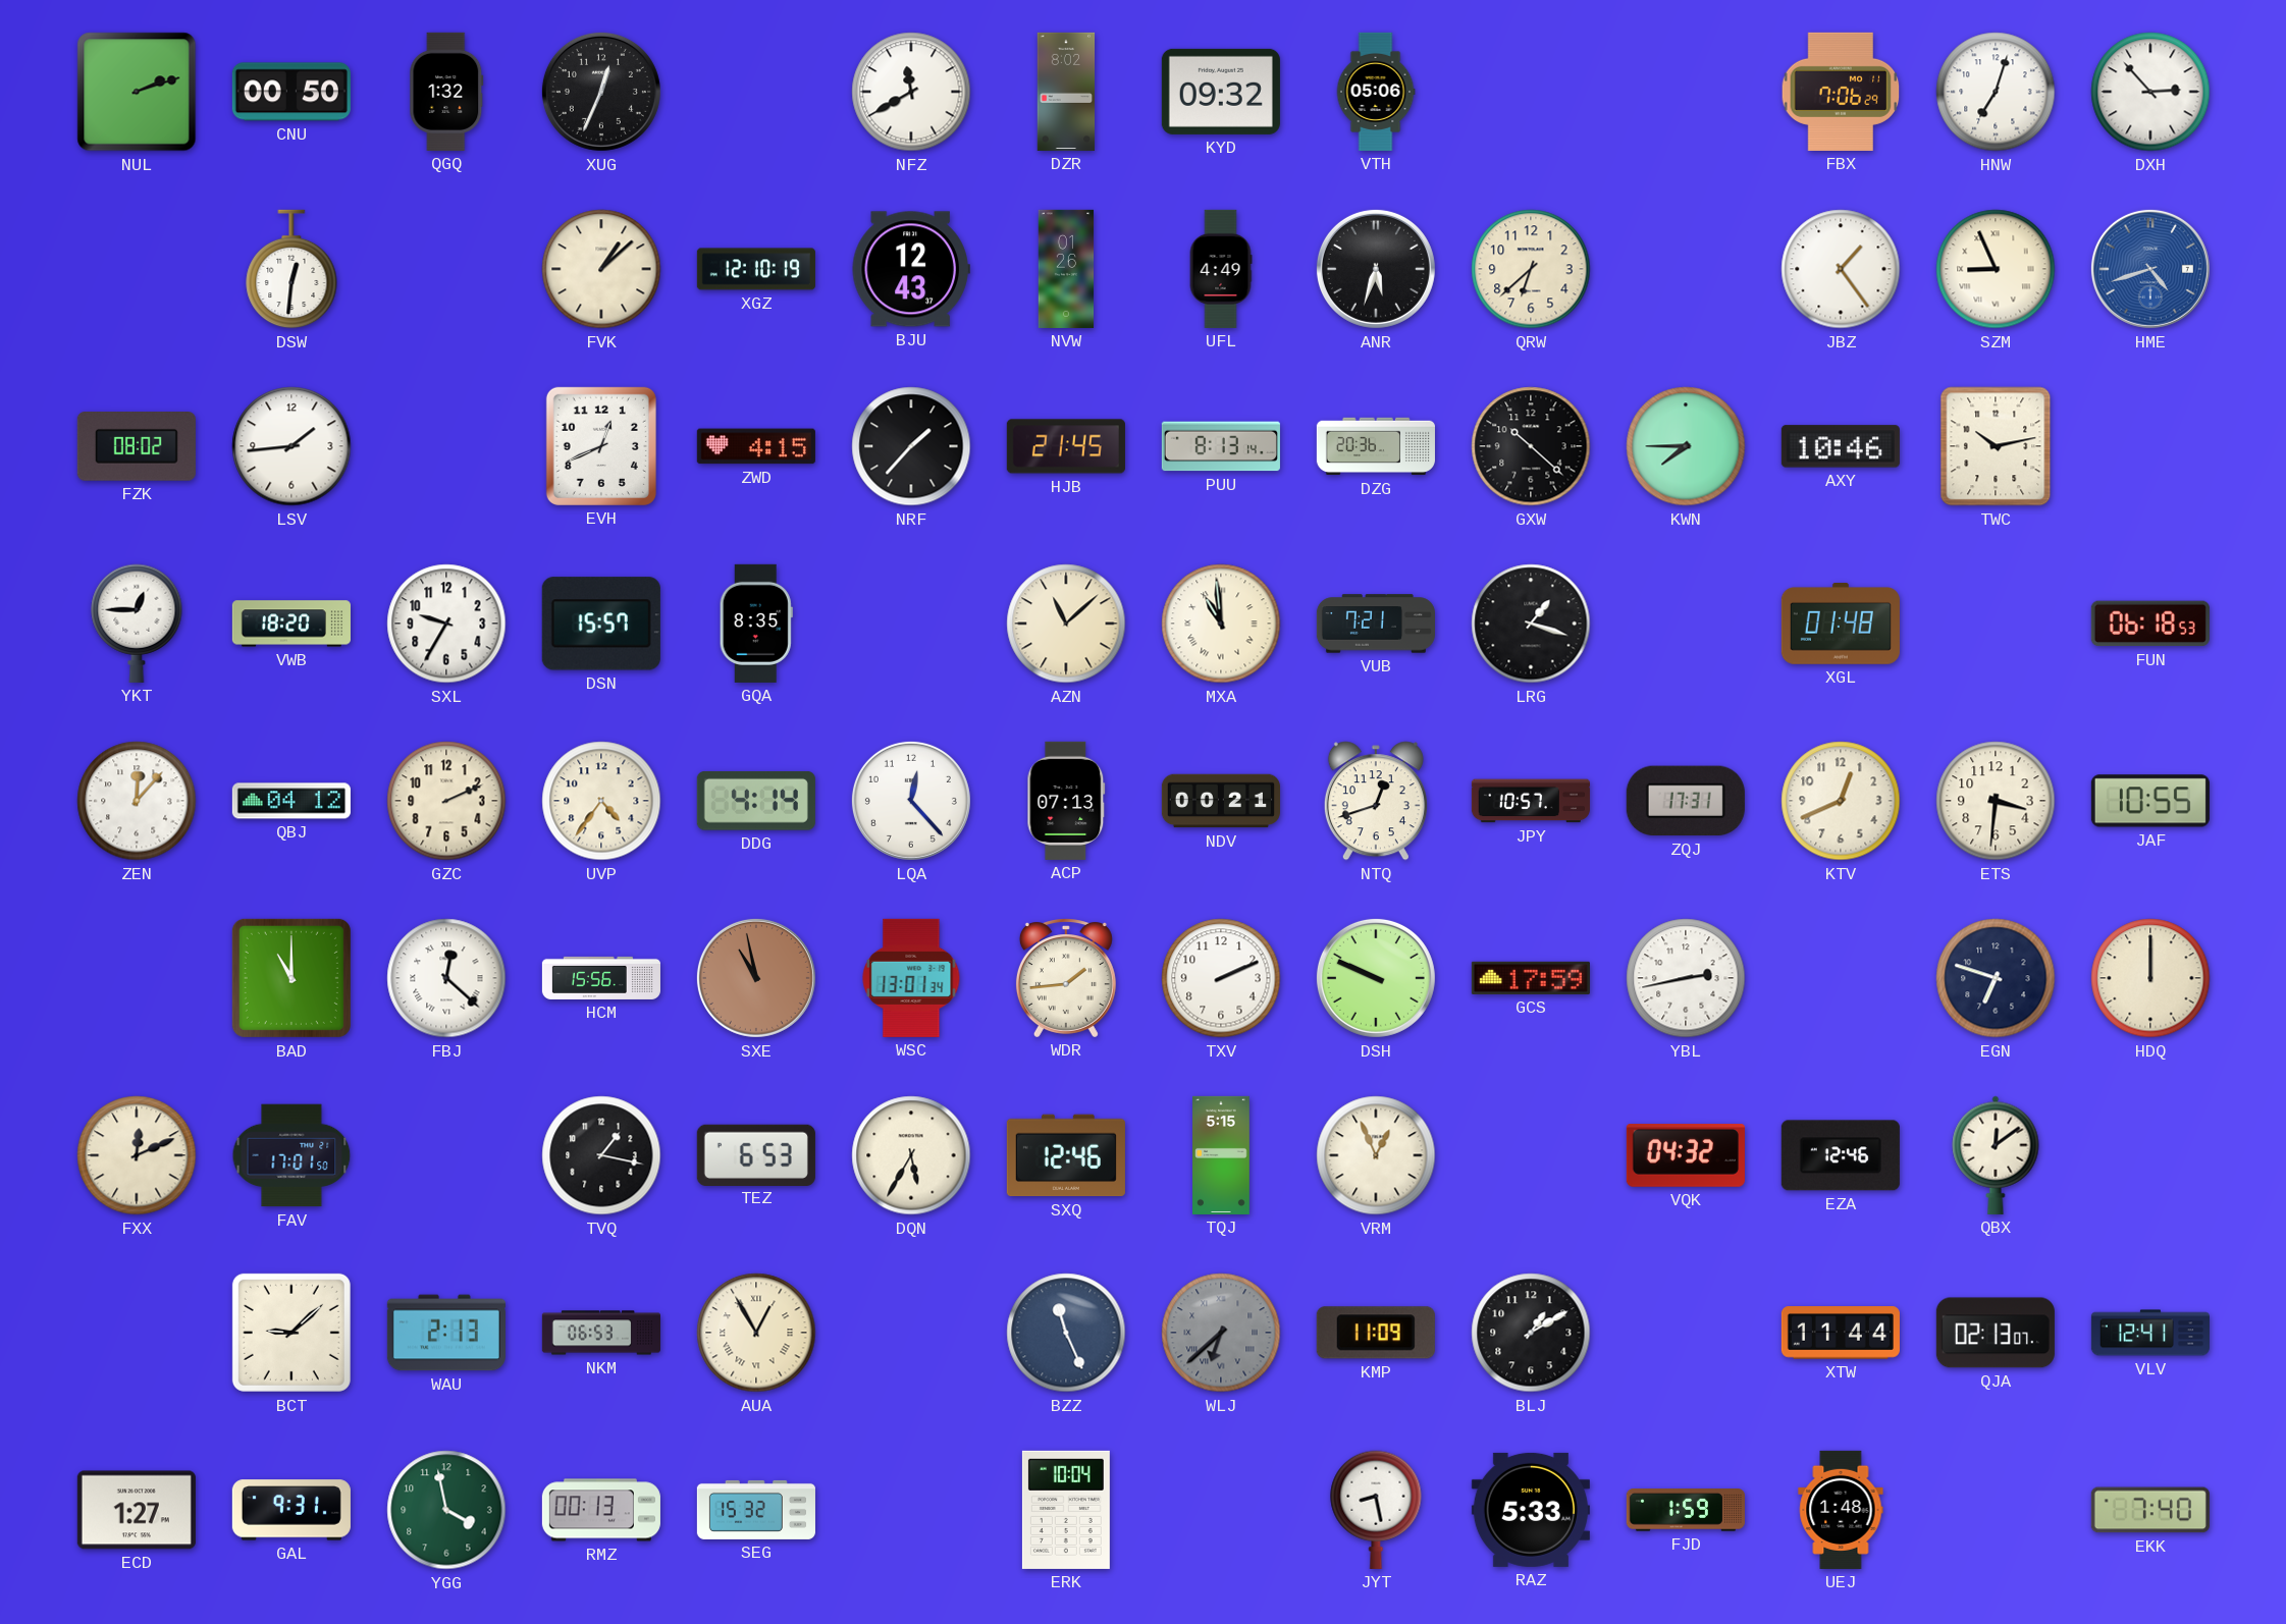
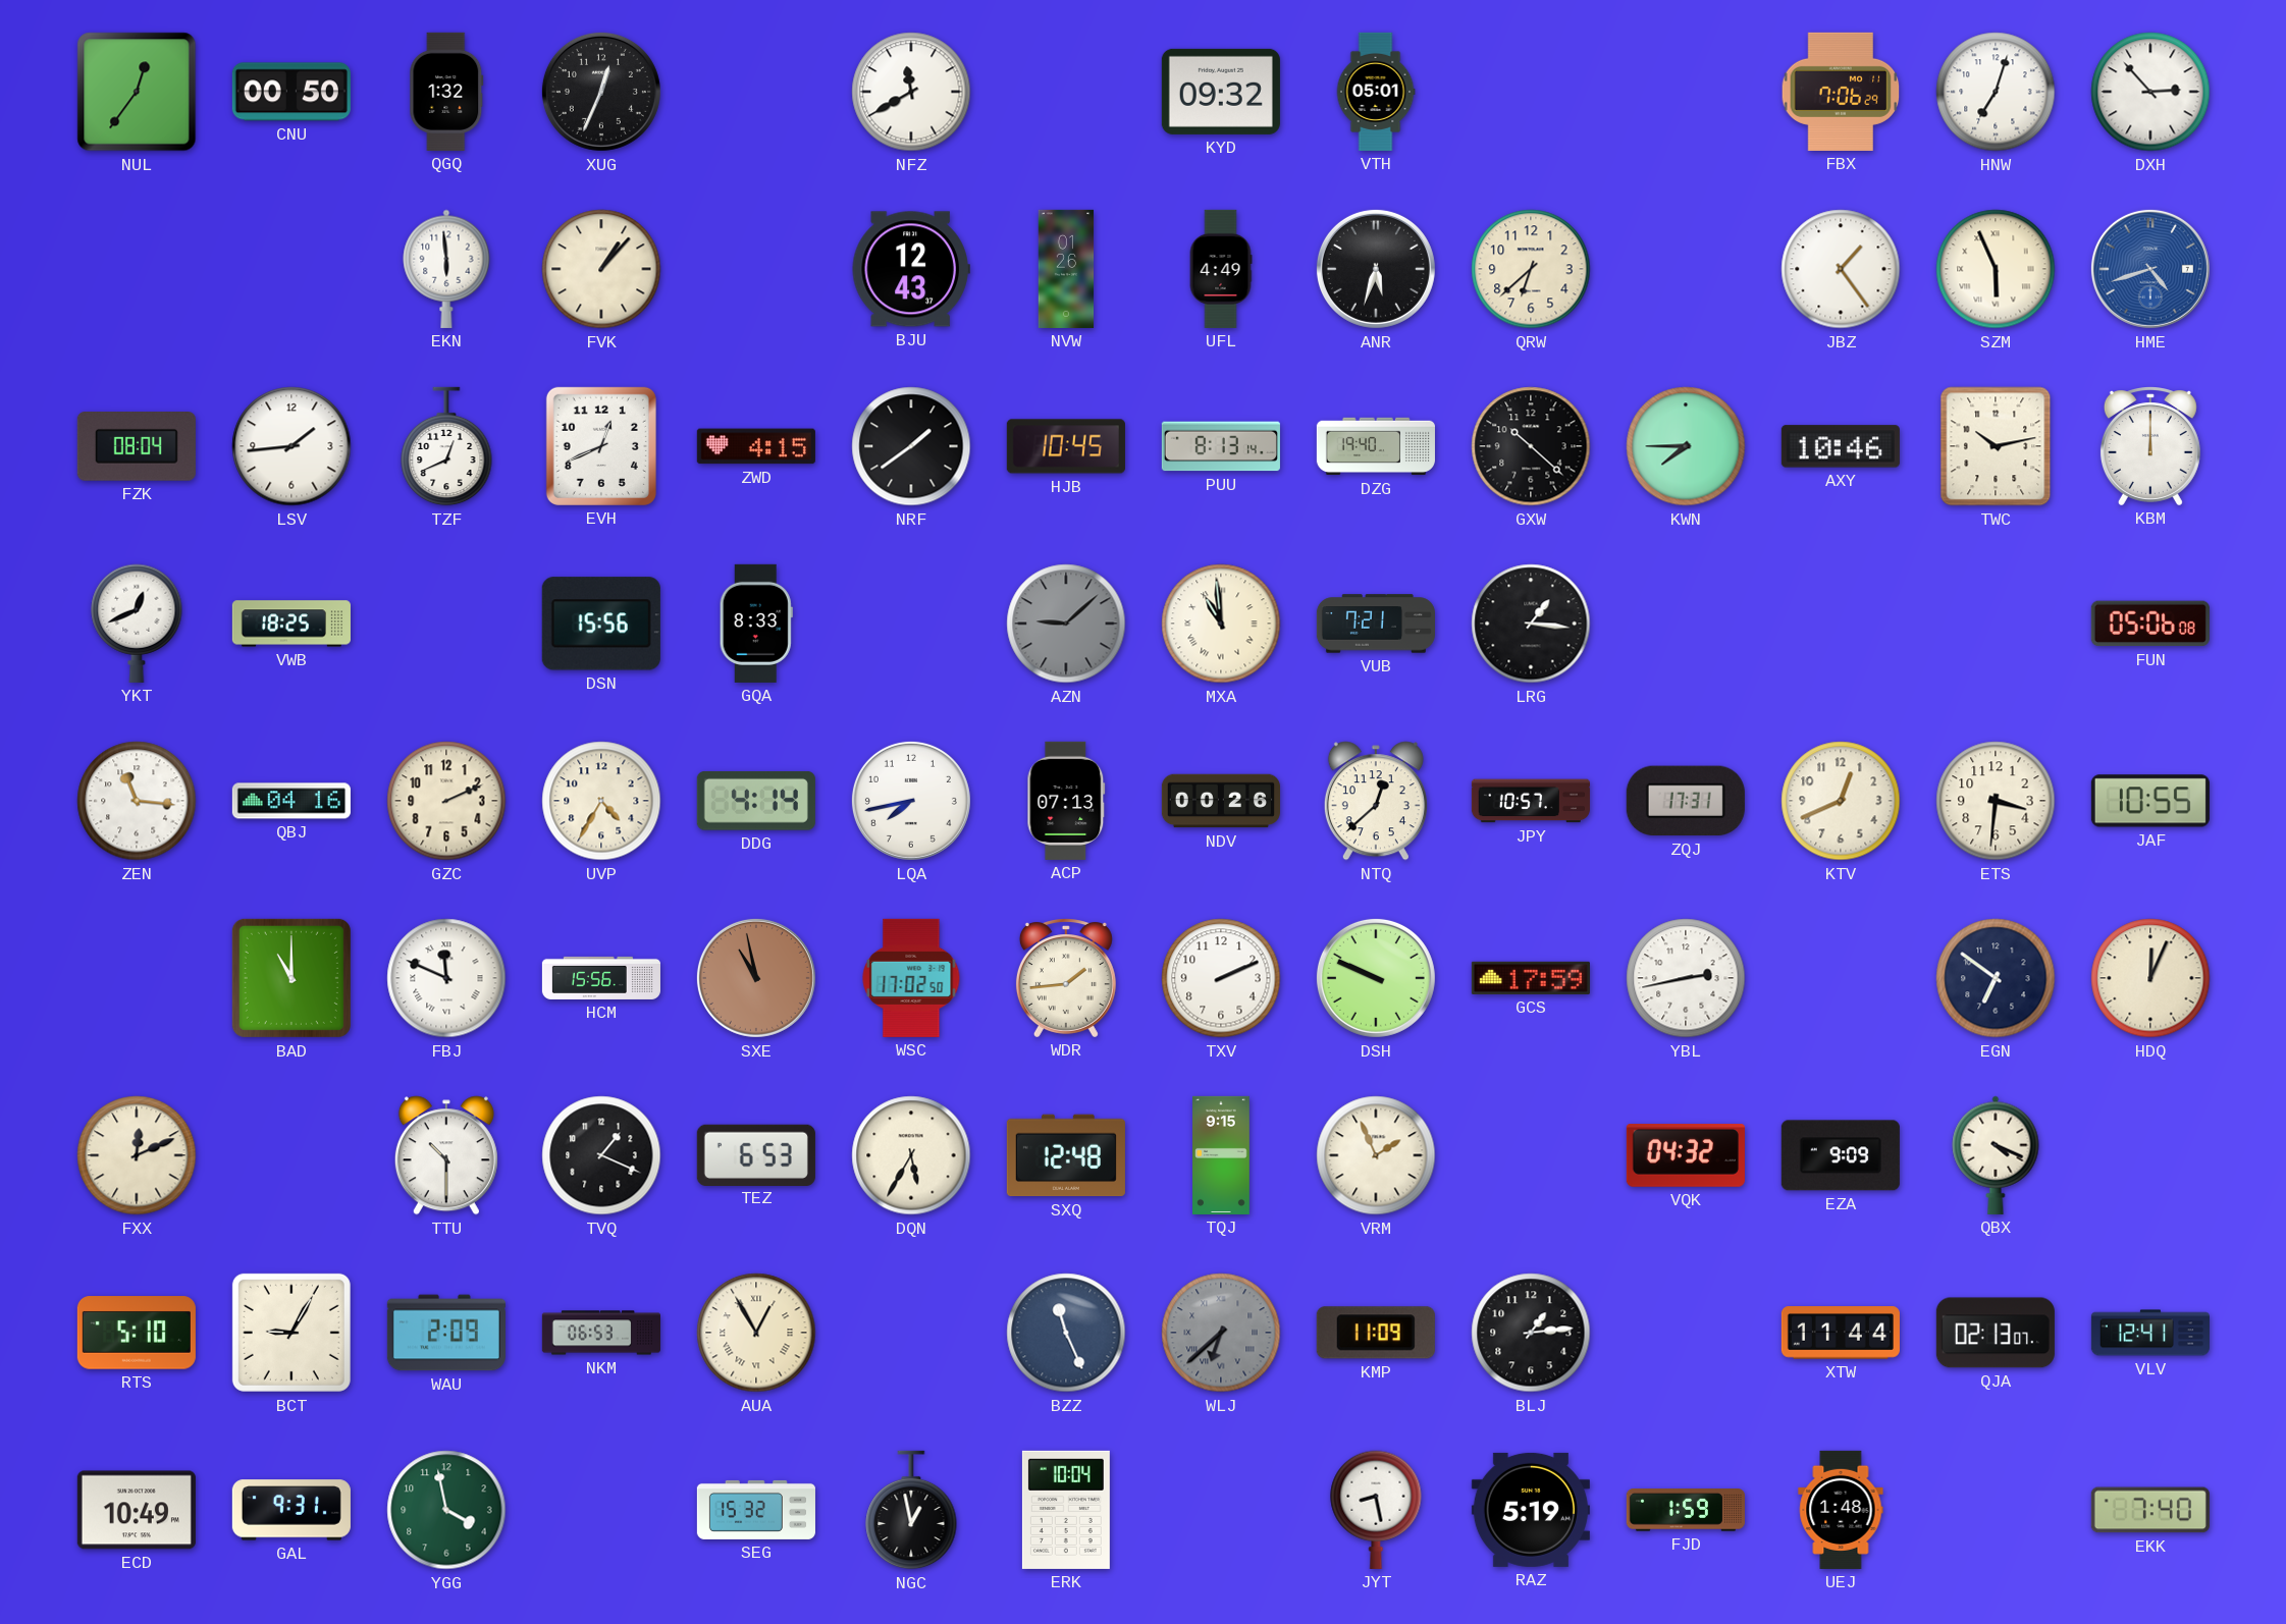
NUL: 2:12 -> 12:36
DZR: 8:02 -> none
VTH: 05:06 -> 05:01
DSW: 12:31 -> none
EKN: none -> 5:59
FVK: 1:08 -> 1:07
XGZ: 12:10 -> none
SZM: 8:56 -> 5:56
FZK: 08:02 -> 08:04
TZF: none -> 12:41
NRF: 1:37 -> 1:39
HJB: 21:45 -> 10:45
DZG: 20:36 -> 19:40
KBM: none -> 12:00
YKT: 12:45 -> 12:41
VWB: 18:20 -> 18:25
SXL: 9:35 -> none
DSN: 15:57 -> 15:56
GQA: 8:35 -> 8:33
AZN: 11:08 -> 9:08
AZN dial: cream -> grey
LRG: 1:18 -> 1:16
XGL: 01:48 -> none
FUN: 06:18 -> 05:06
ZEN: 12:07 -> 11:16
QBJ: 04:12 -> 04:16
UVP: 4:36 -> 4:35
LQA: 12:23 -> 7:43
NDV: 00:21 -> 00:26
NTQ: 12:42 -> 12:38
FBJ: 12:22 -> 11:49
WSC: 13:01 -> 17:02
EGN: 6:48 -> 6:51
HDQ: 12:00 -> 12:04
FAV: 17:01 -> none
TTU: none -> 10:30
TVQ: 1:17 -> 1:19
SXQ: 12:46 -> 12:48
TQJ: 5:15 -> 9:15
VRM: 12:56 -> 1:56
EZA: 12:46 -> 9:09
QBX: 12:09 -> 4:19
RTS: none -> 5:10
BCT: 9:08 -> 9:05
WAU: 2:13 -> 2:09
BLJ: 1:10 -> 1:14
ECD: 1:27 -> 10:49
RMZ: 00:13 -> none
NGC: none -> 12:58
RAZ: 5:33 -> 5:19
